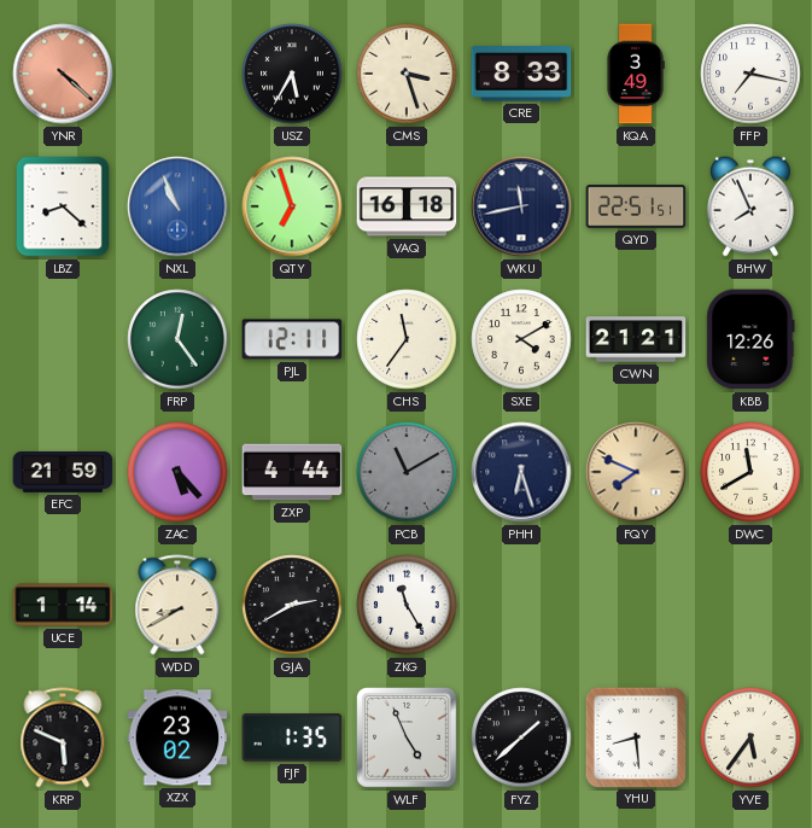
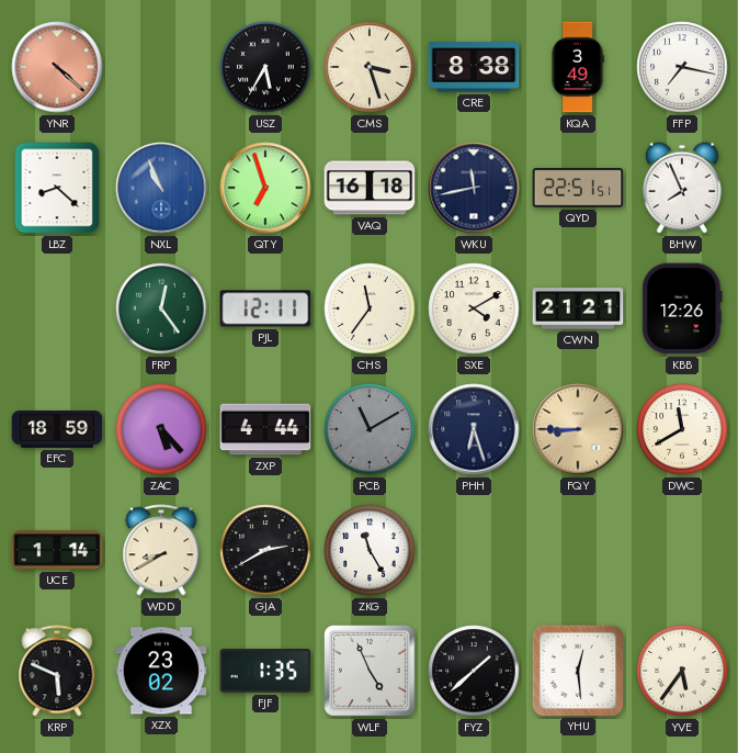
CRE: 8:33 -> 8:38
EFC: 21:59 -> 18:59
FQY: 7:49 -> 8:45
YHU: 8:29 -> 12:29
